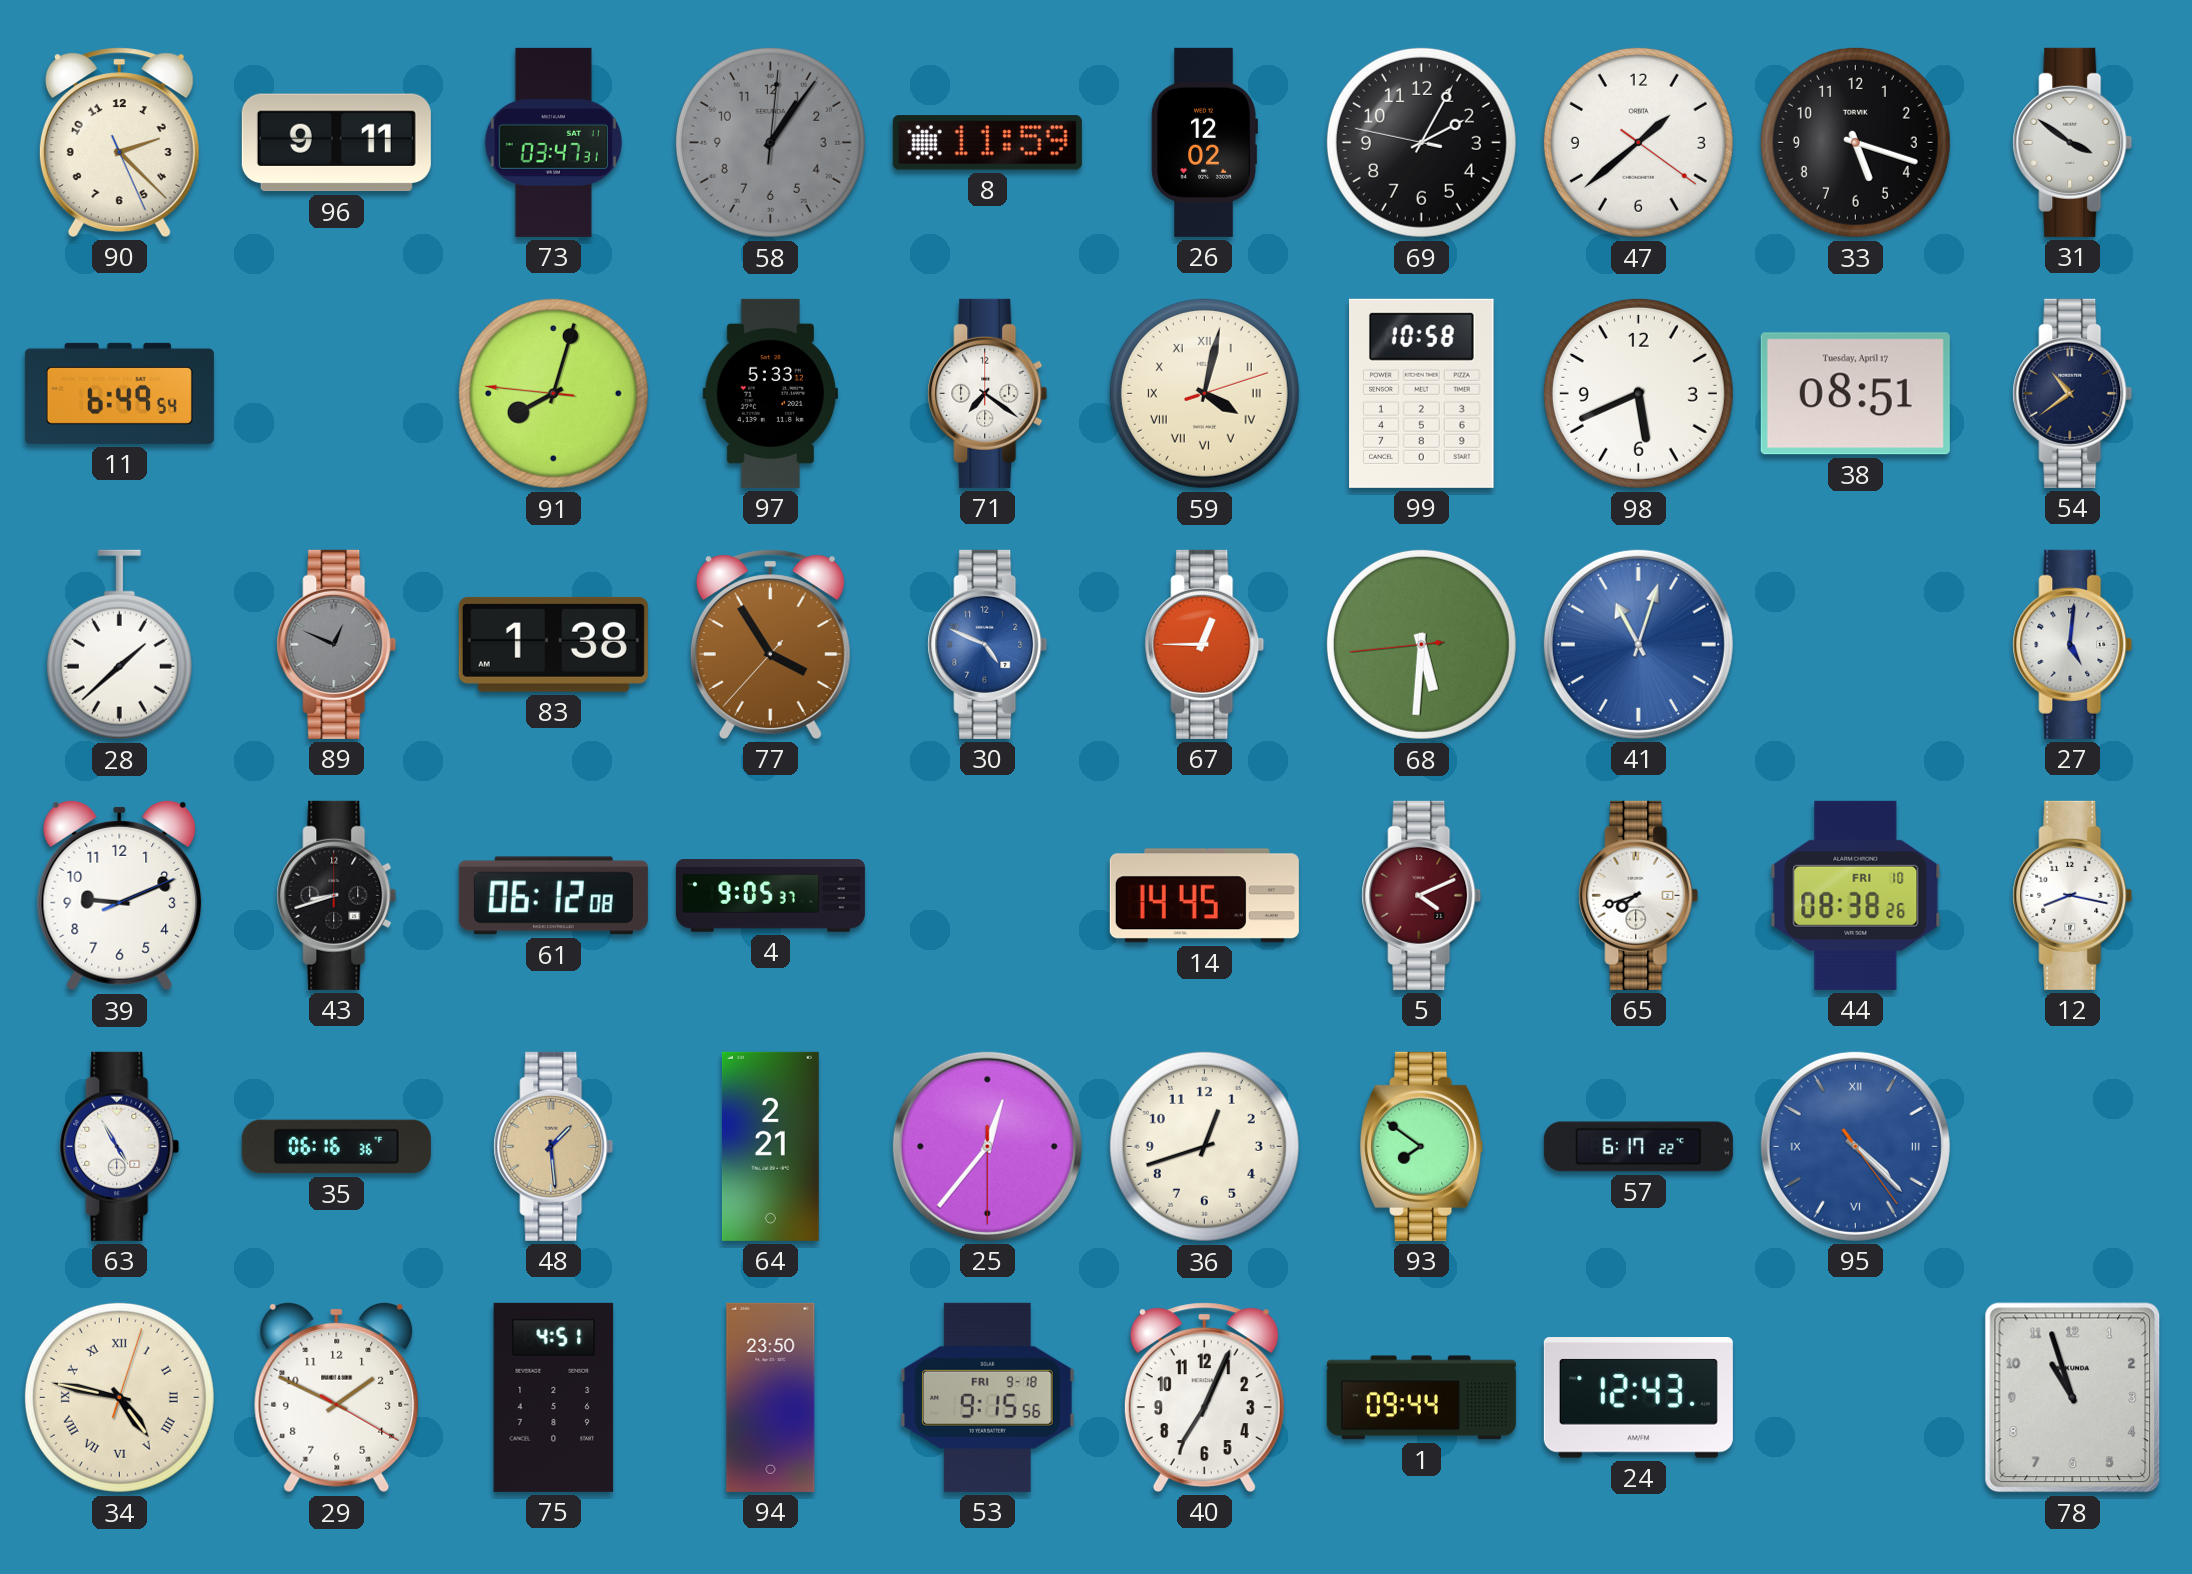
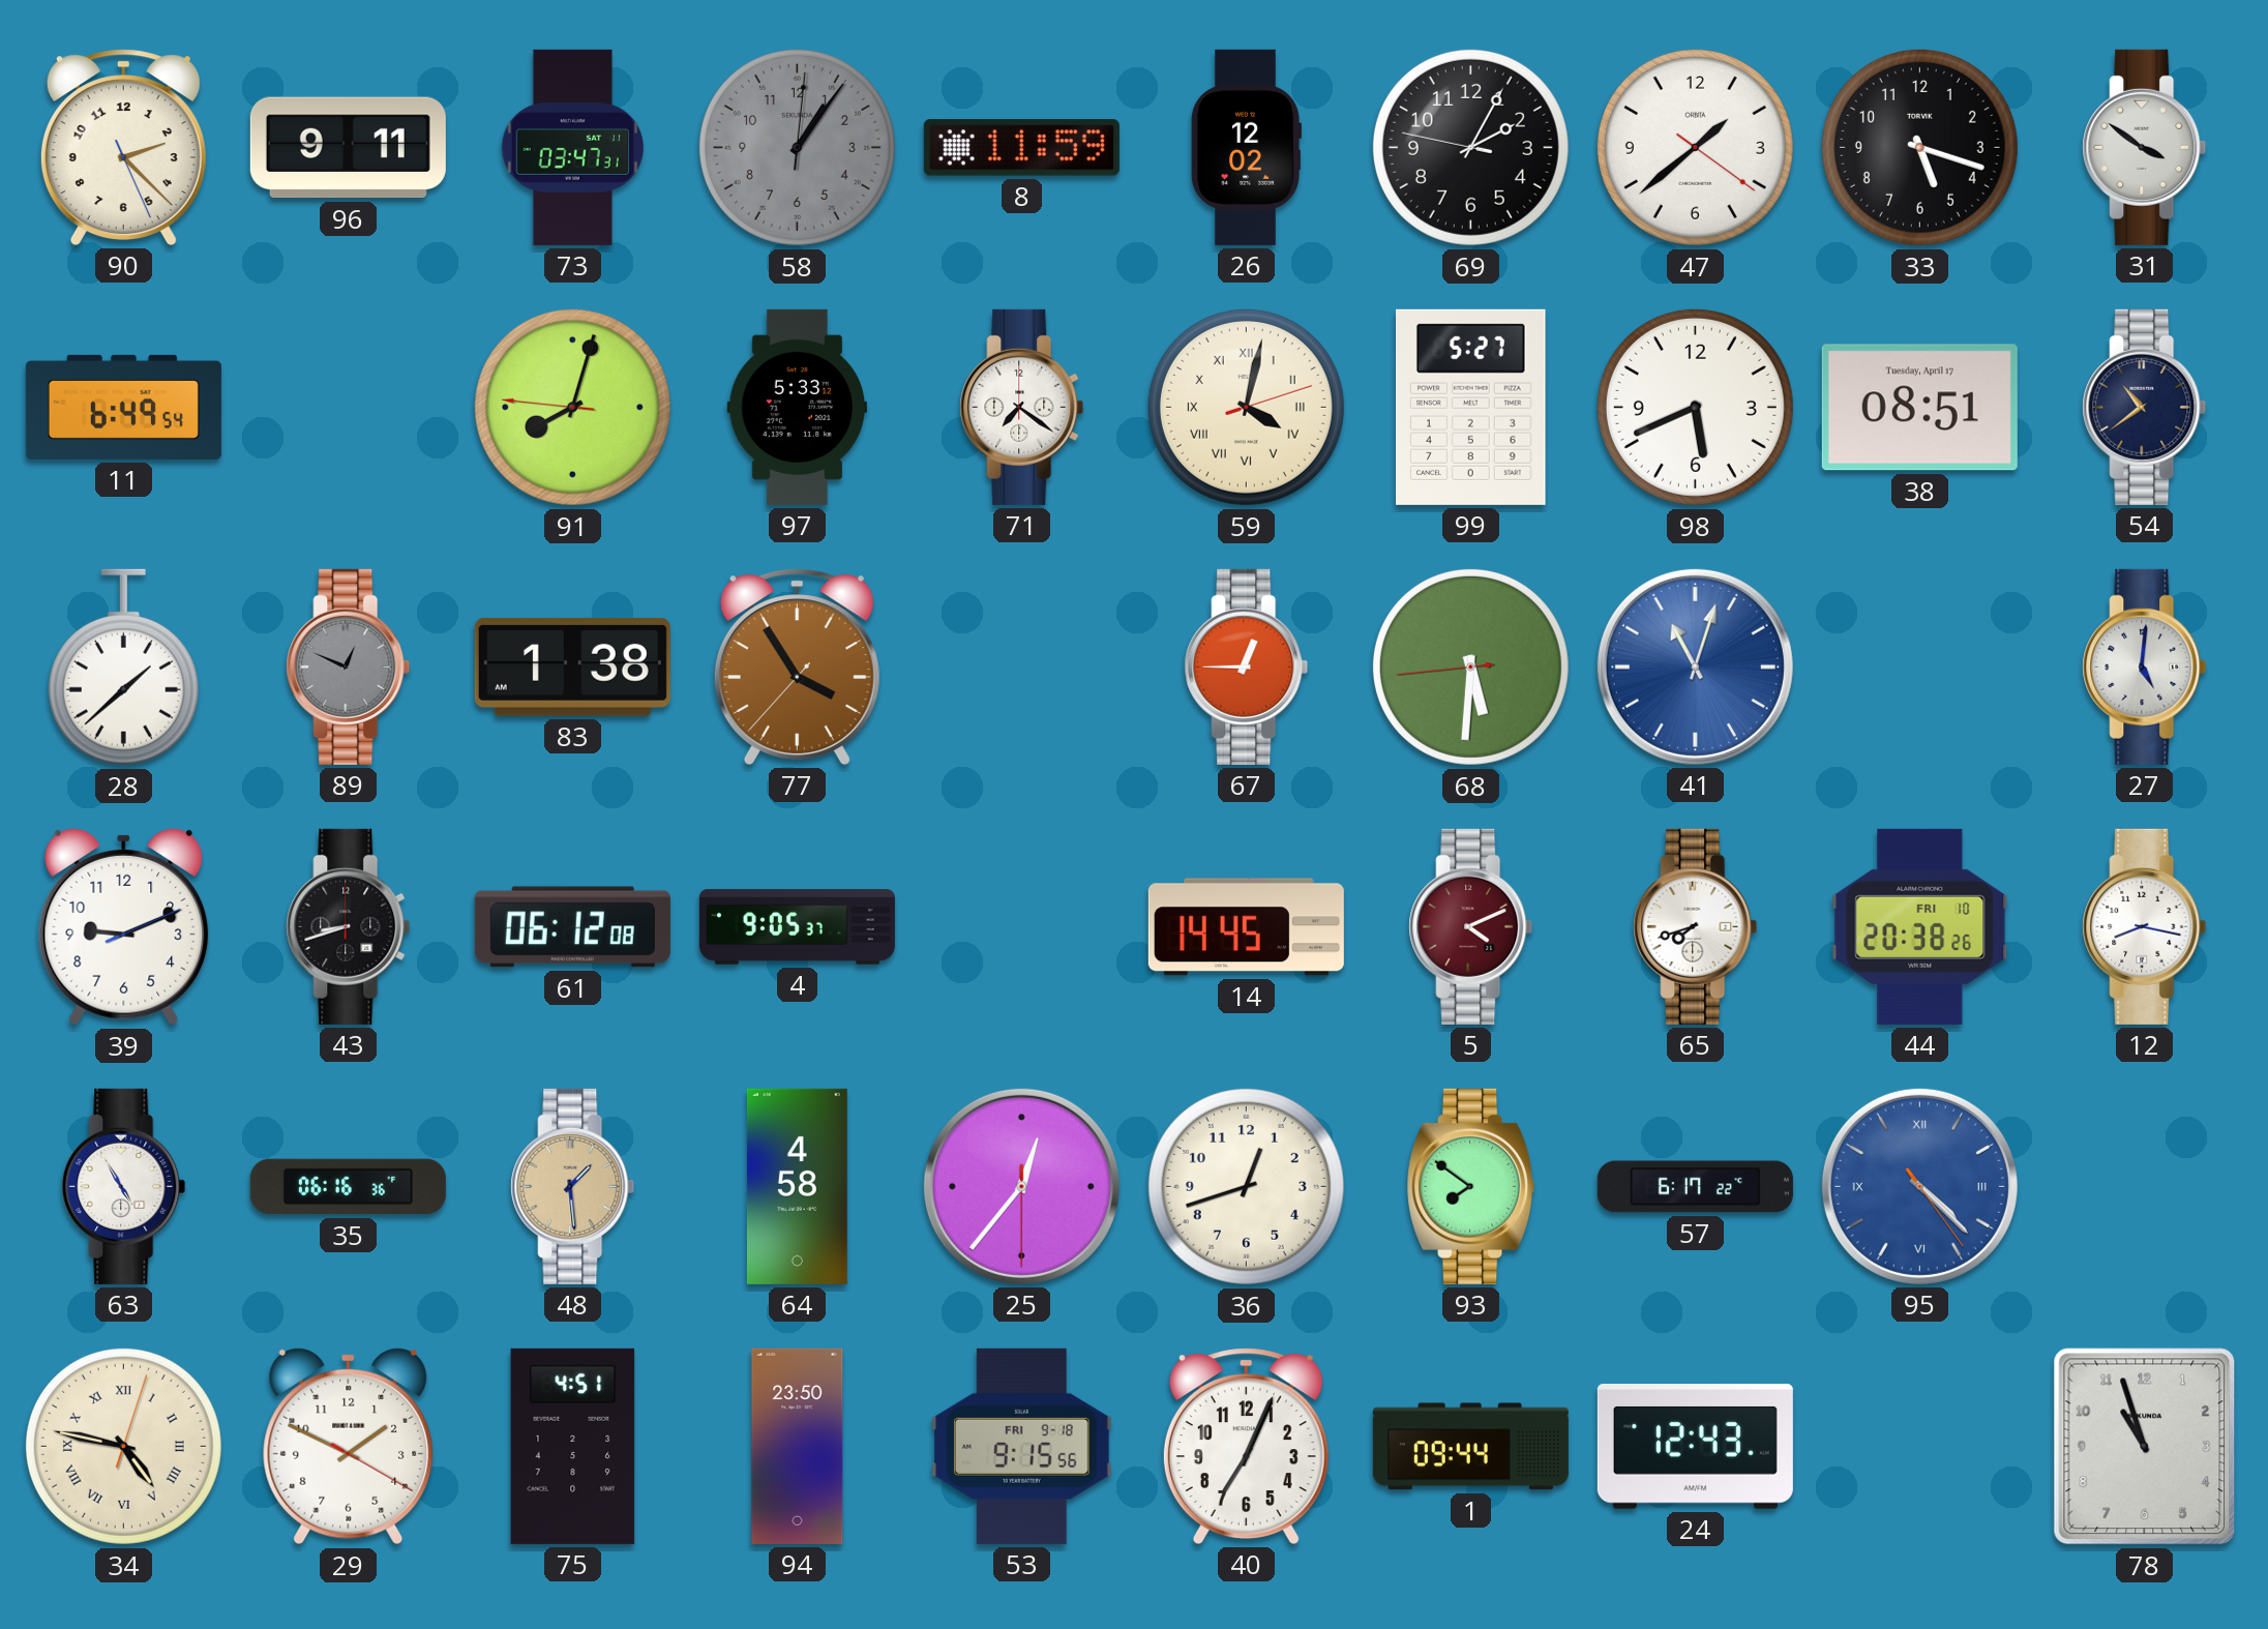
99: 10:58 -> 5:27
30: 4:49 -> none
44: 08:38 -> 20:38
64: 2:21 -> 4:58
